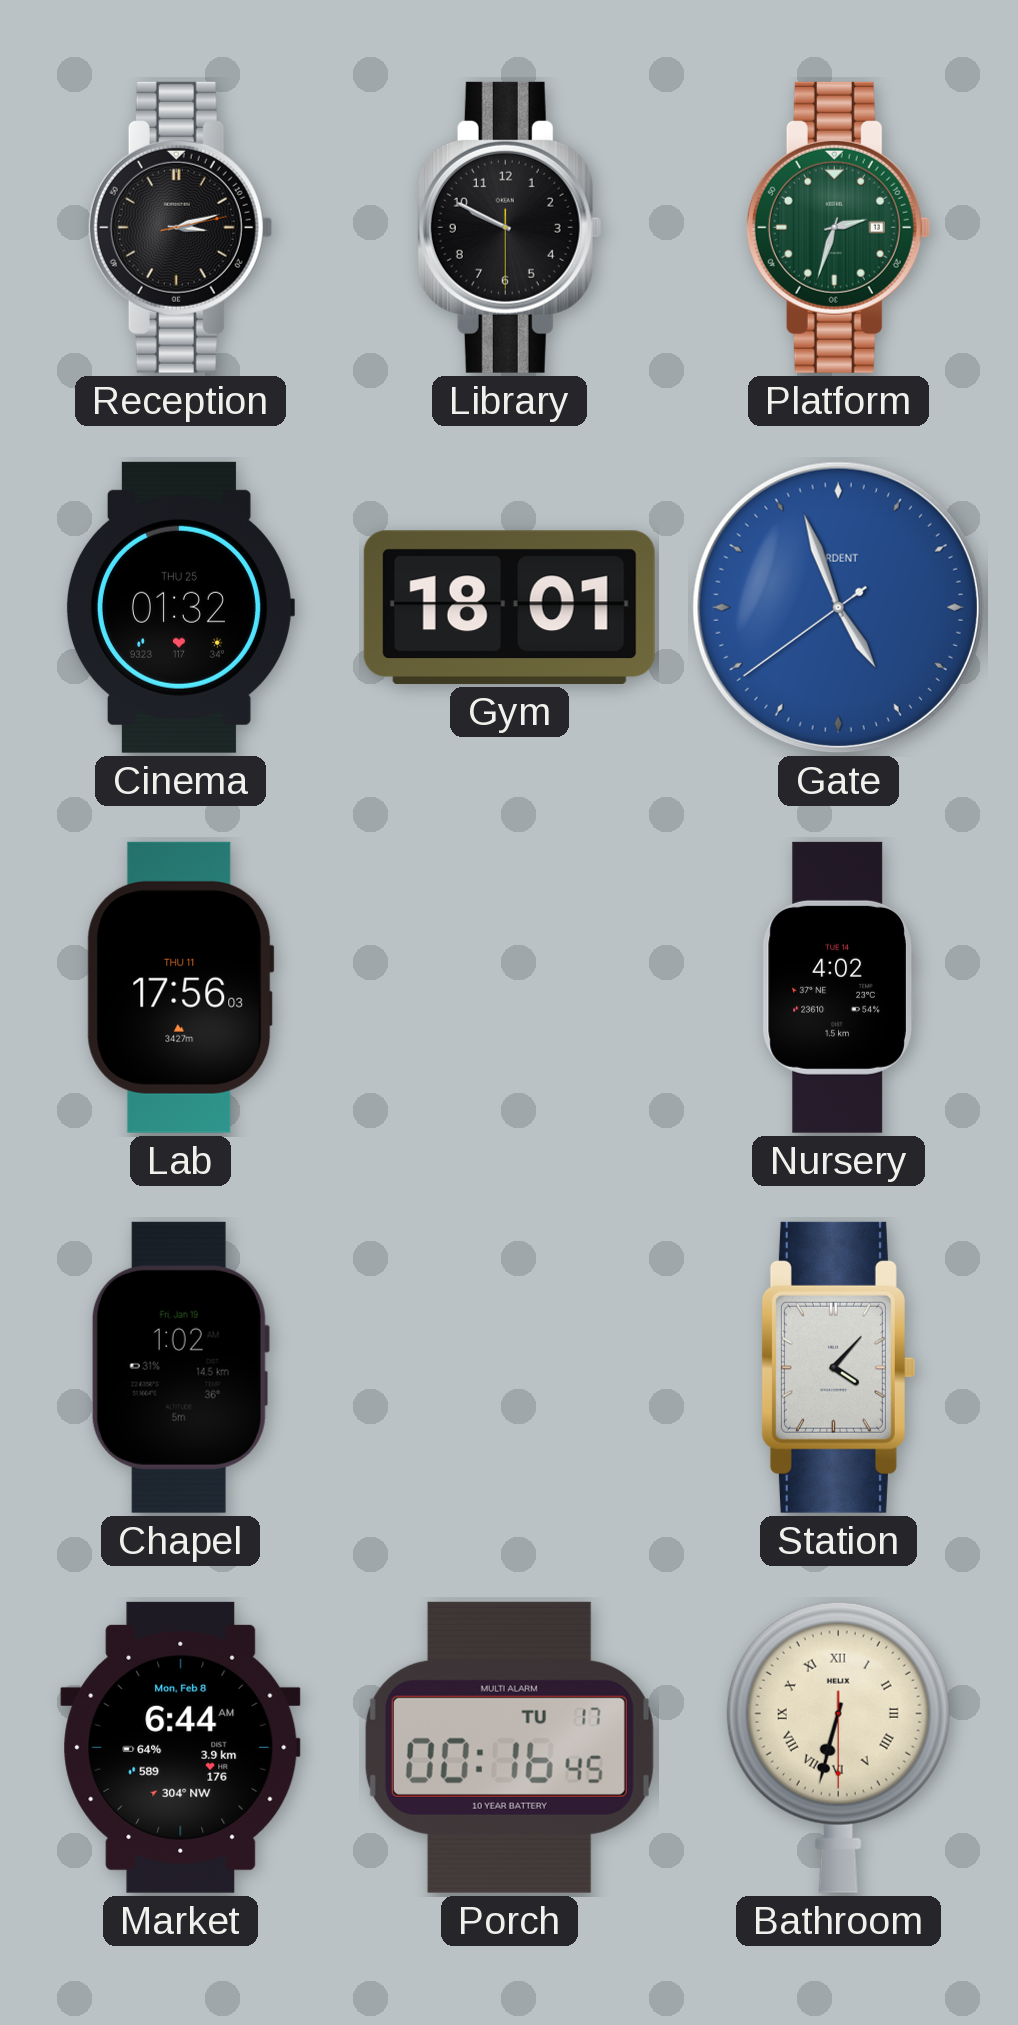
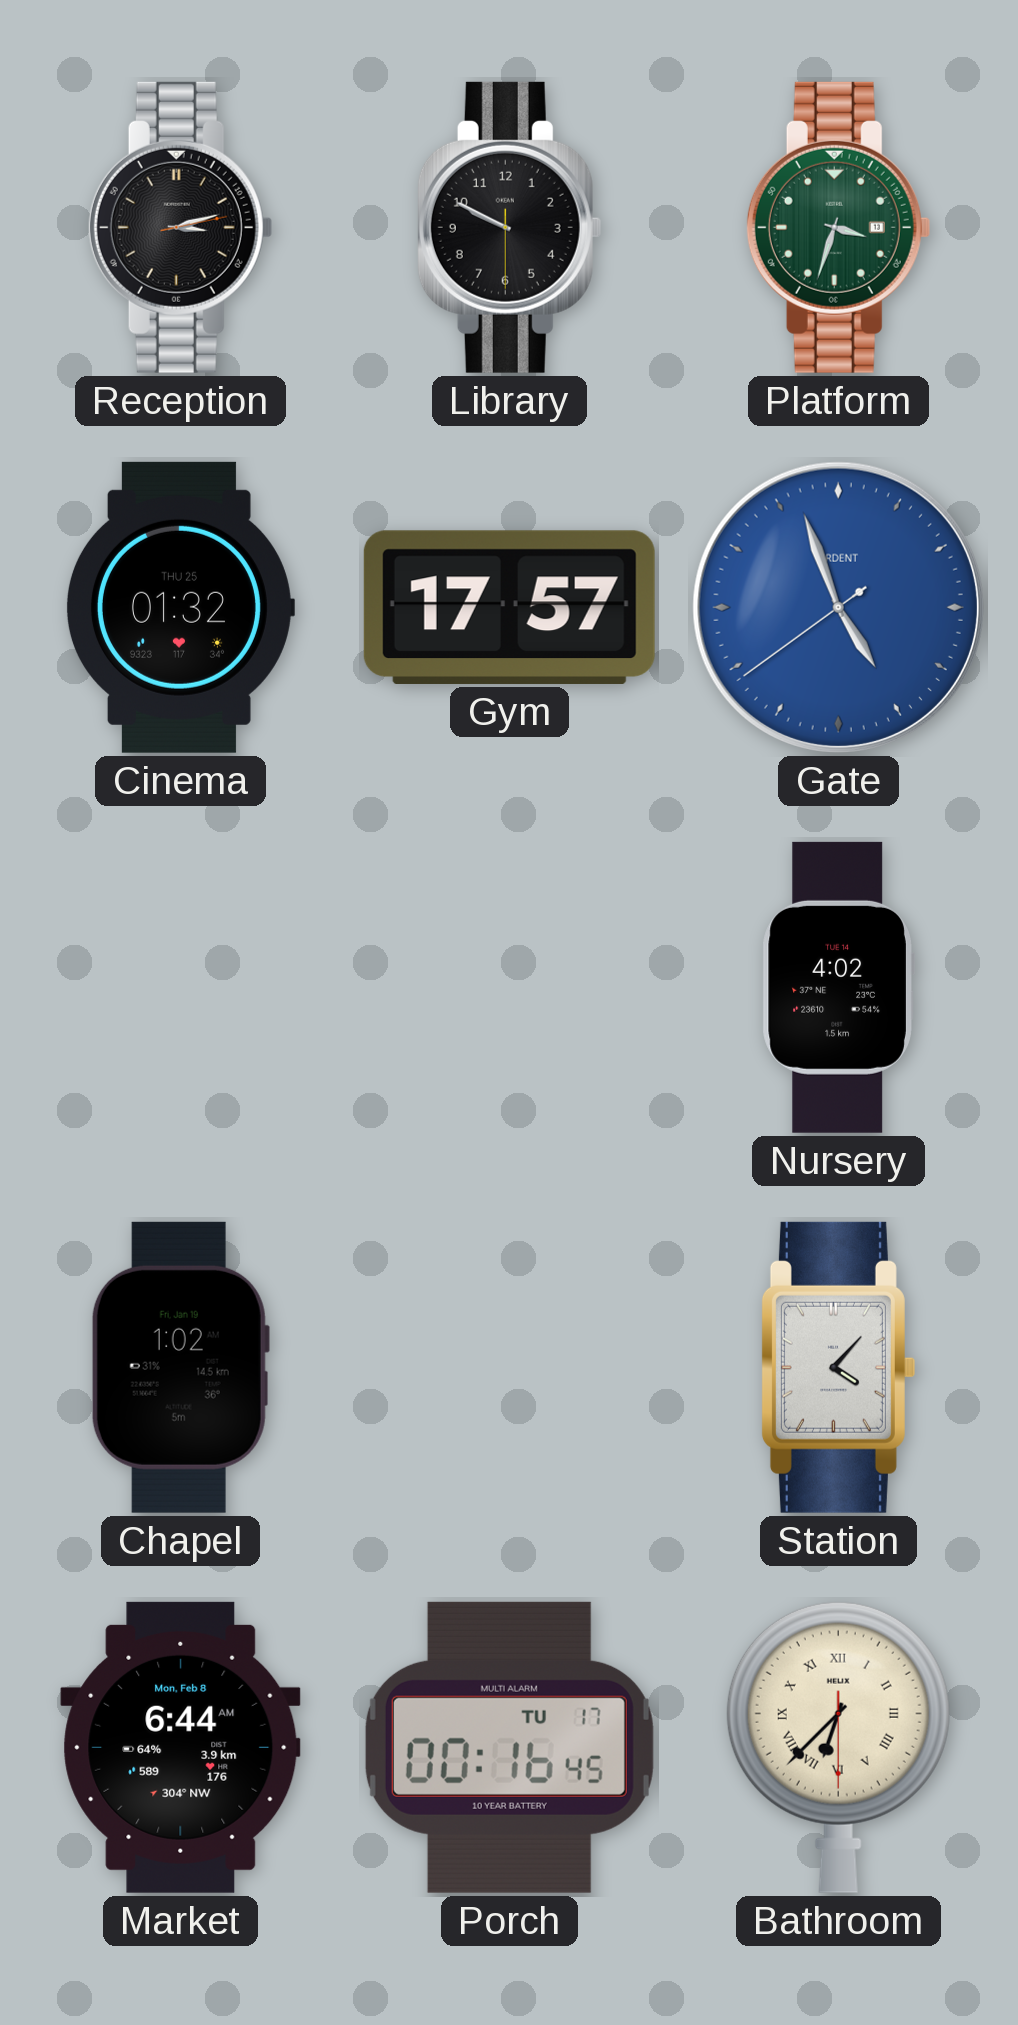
Platform: 2:33 -> 3:33
Gym: 18:01 -> 17:57
Lab: 17:56 -> none
Bathroom: 6:32 -> 6:37
